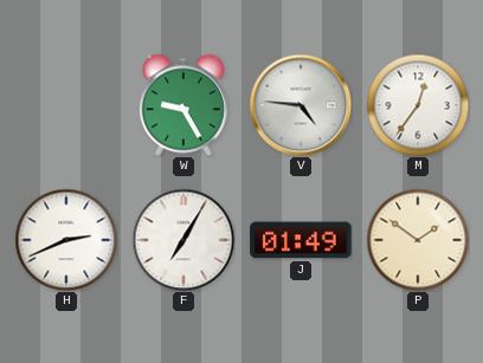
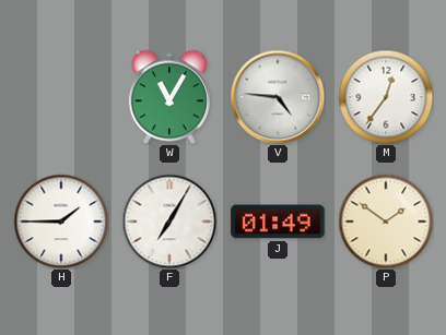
W: 9:25 -> 11:05
H: 2:41 -> 1:45
